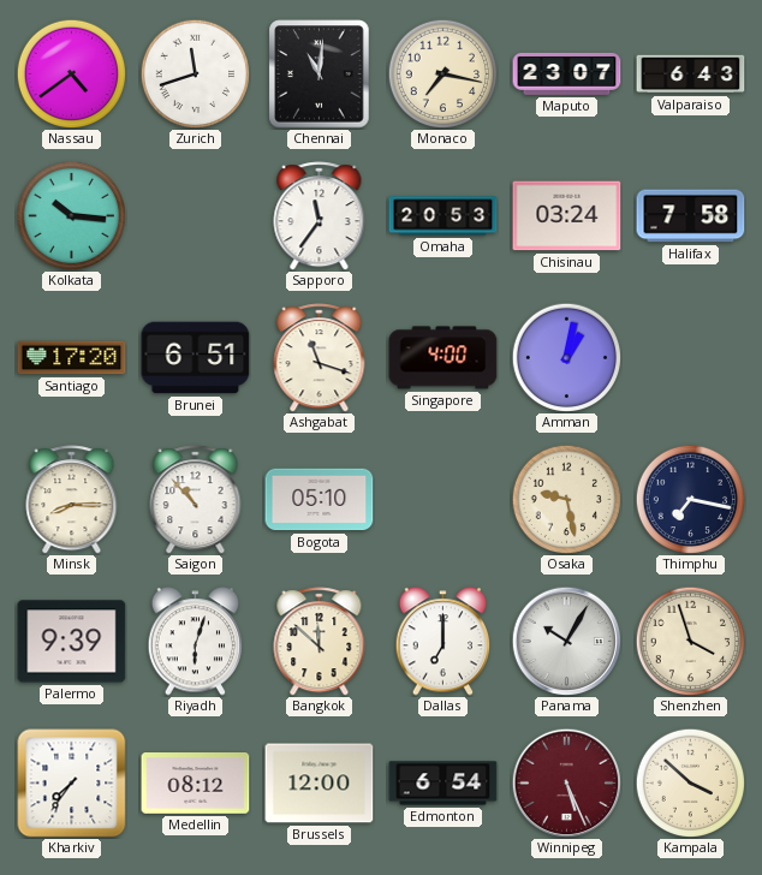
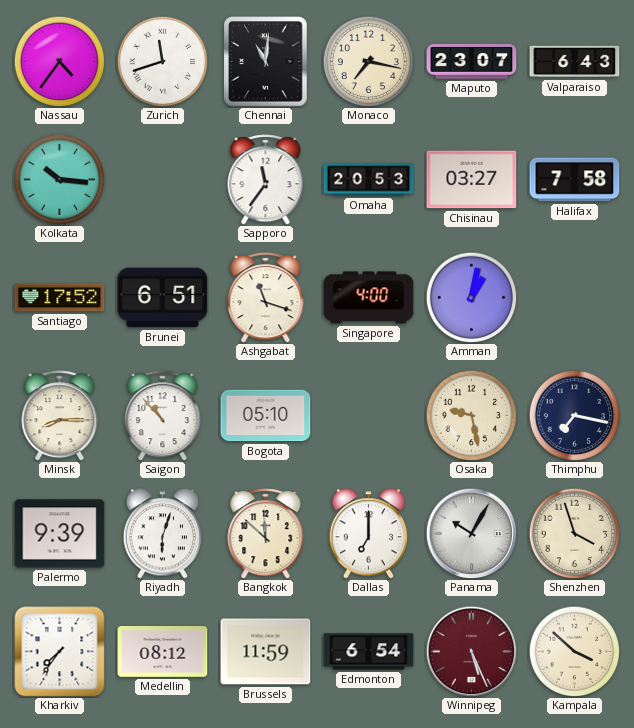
Nassau: 4:39 -> 4:36
Chisinau: 03:24 -> 03:27
Santiago: 17:20 -> 17:52
Brussels: 12:00 -> 11:59
